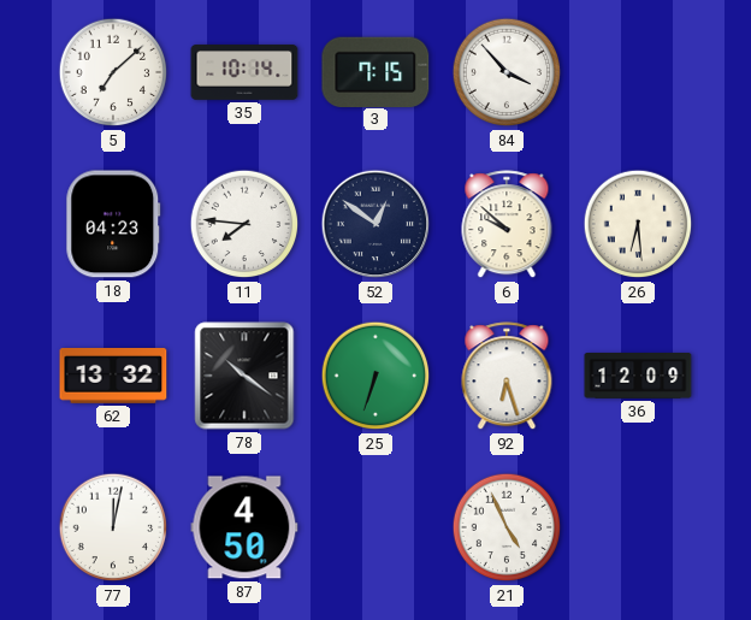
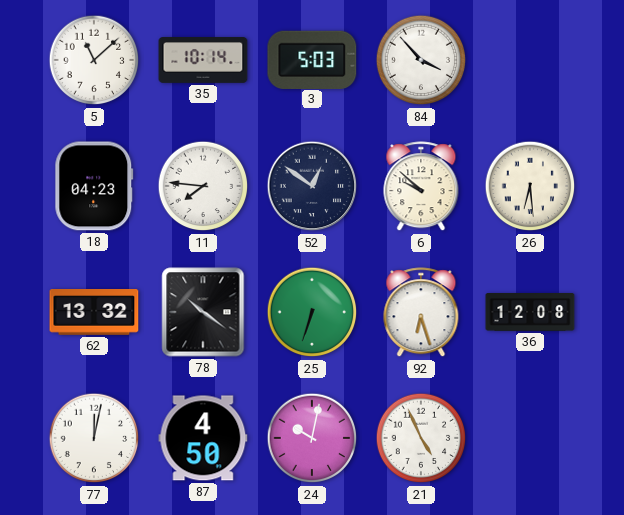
5: 7:08 -> 11:08
3: 7:15 -> 5:03
36: 12:09 -> 12:08
24: none -> 10:02
